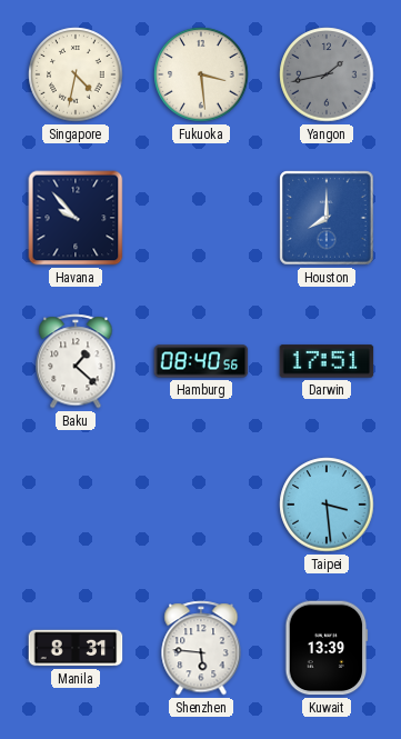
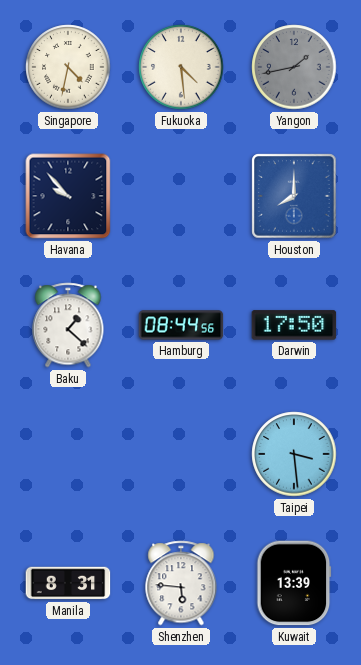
Fukuoka: 3:29 -> 4:29
Hamburg: 08:40 -> 08:44
Darwin: 17:51 -> 17:50
